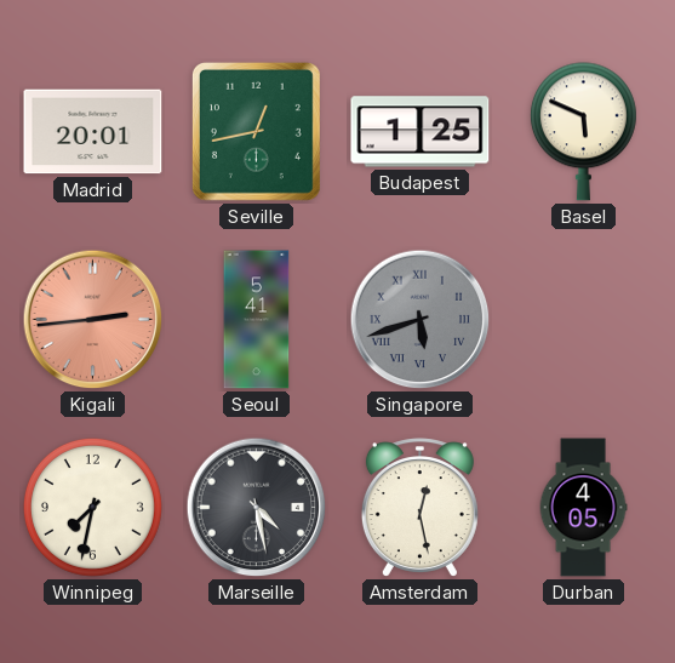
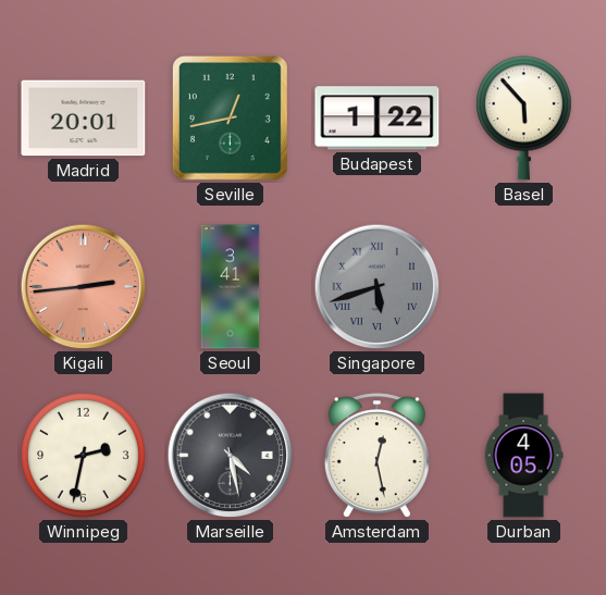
Budapest: 1:25 -> 1:22
Basel: 5:49 -> 5:53
Seoul: 5:41 -> 3:41
Winnipeg: 7:32 -> 2:32
